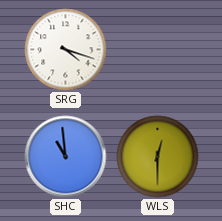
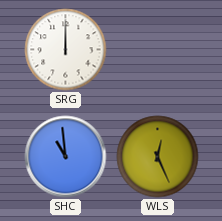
SRG: 4:18 -> 12:00
WLS: 12:30 -> 12:26
